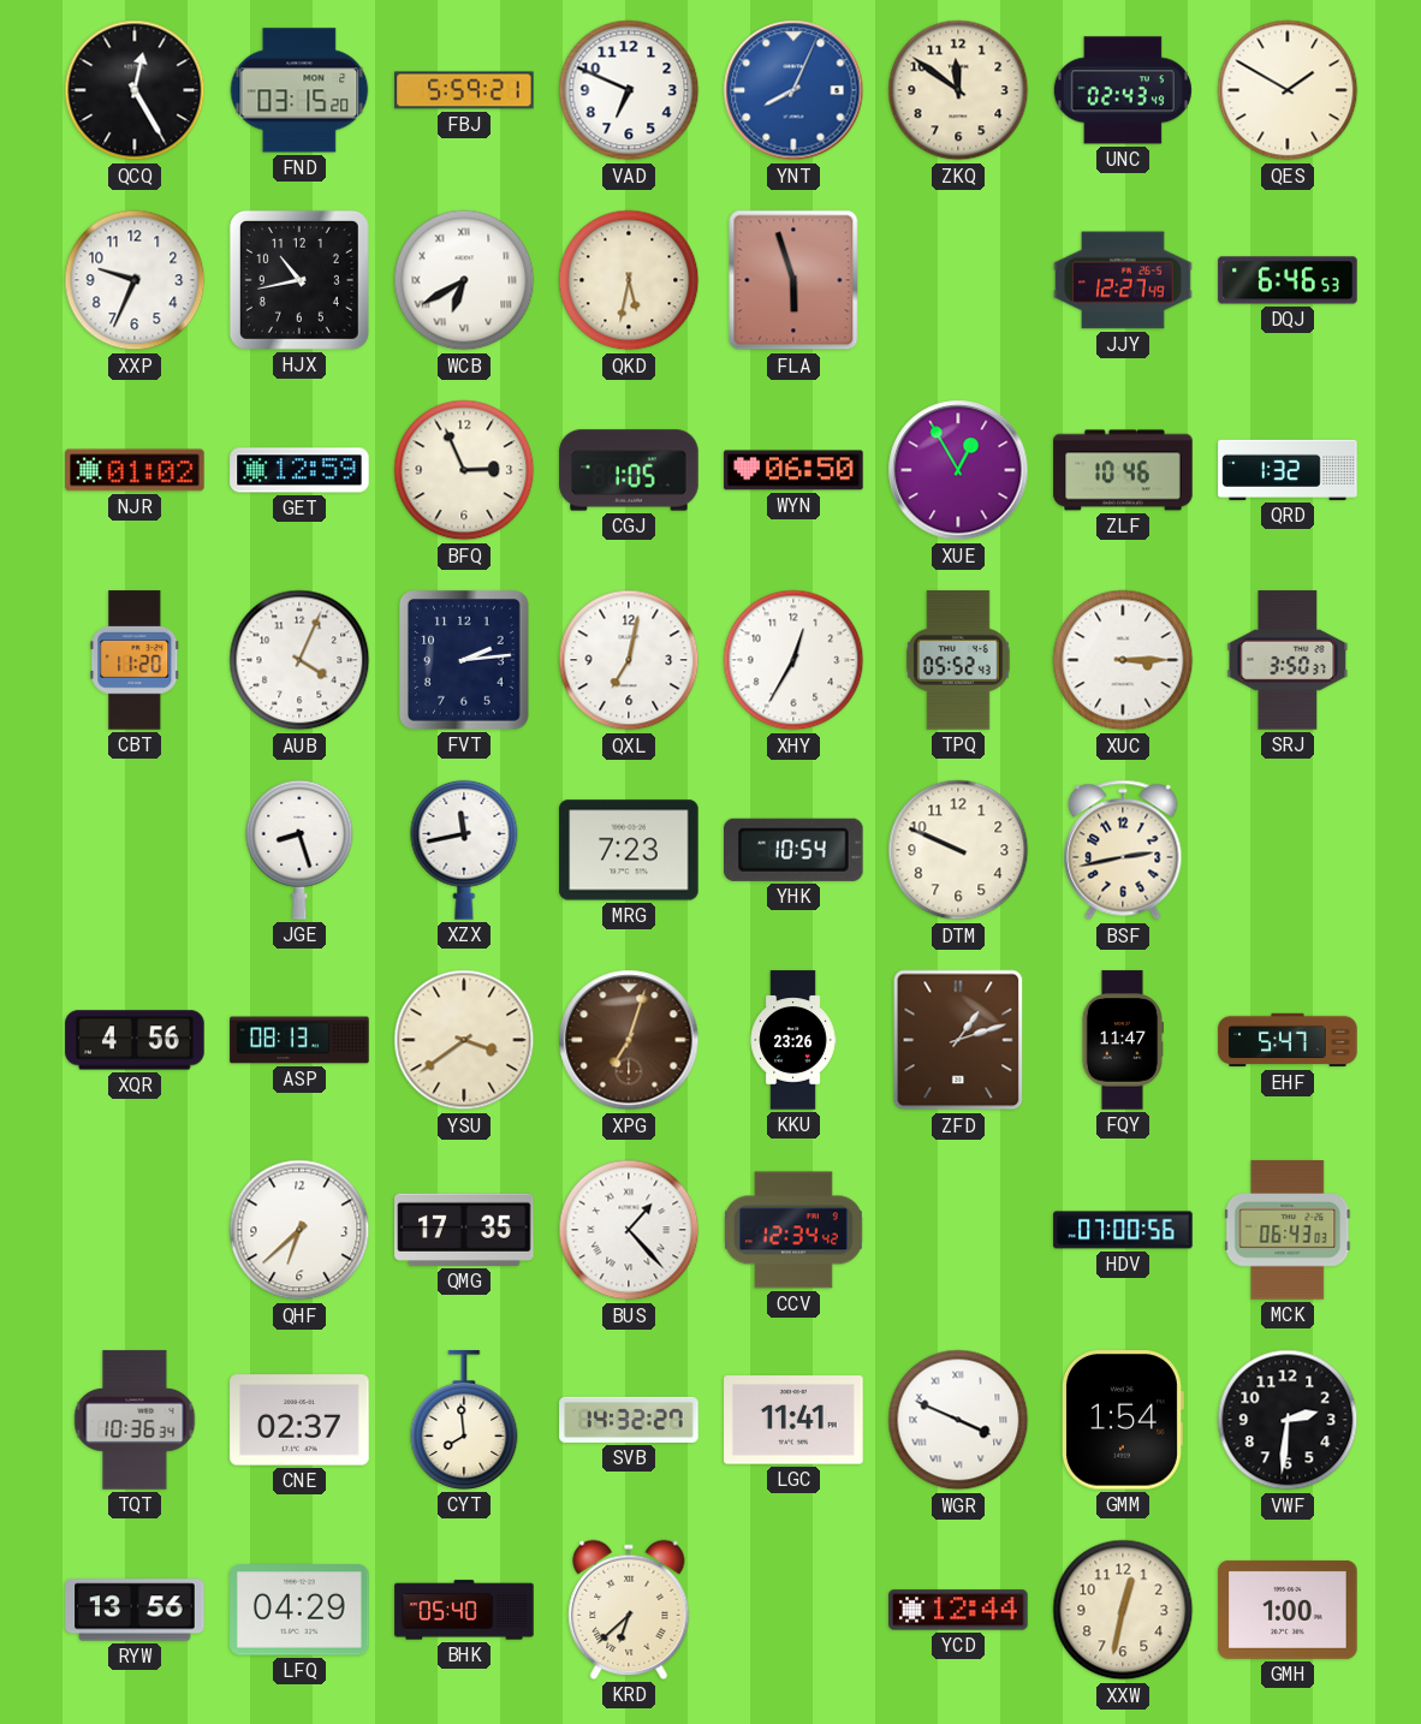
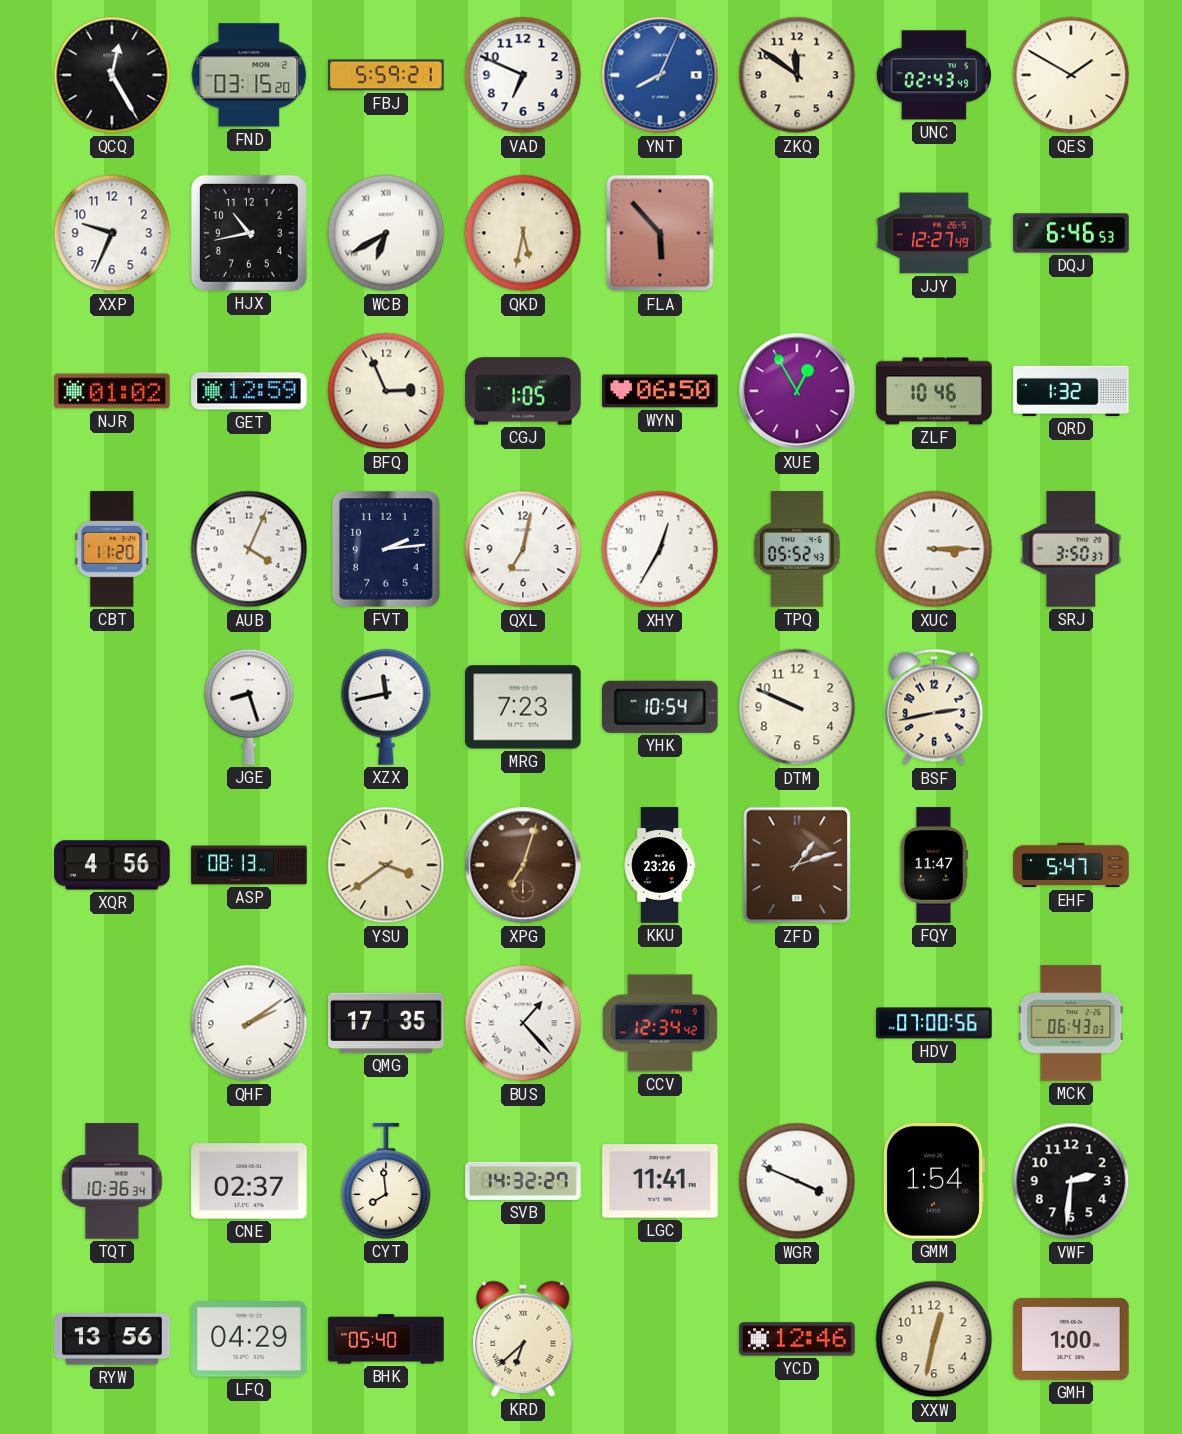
FLA: 5:57 -> 5:53
QHF: 6:38 -> 2:09
YCD: 12:44 -> 12:46
